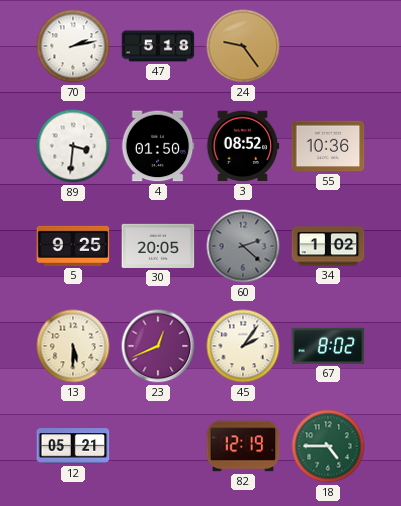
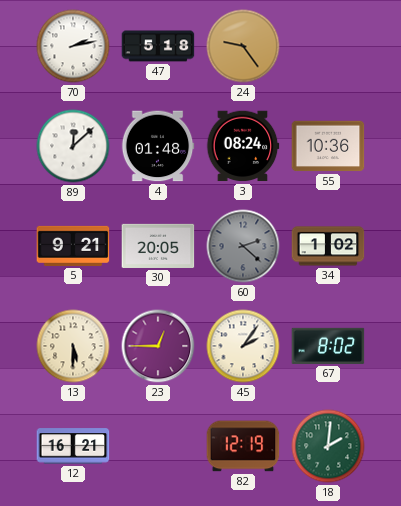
89: 3:31 -> 12:08
4: 01:50 -> 01:48
3: 08:52 -> 08:24
5: 9:25 -> 9:21
23: 12:41 -> 12:45
12: 05:21 -> 16:21
18: 4:45 -> 2:01
